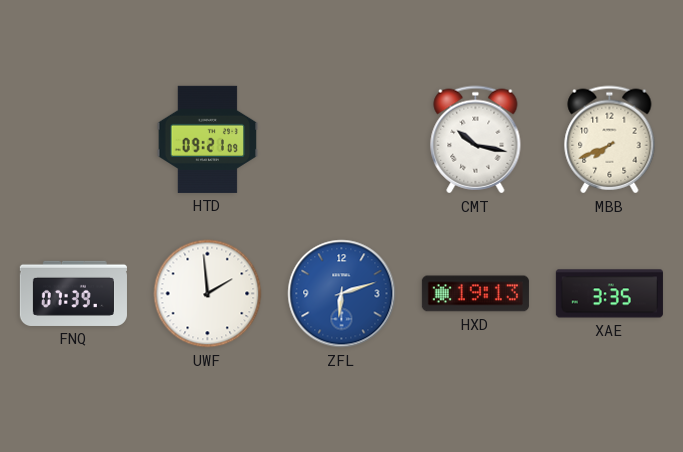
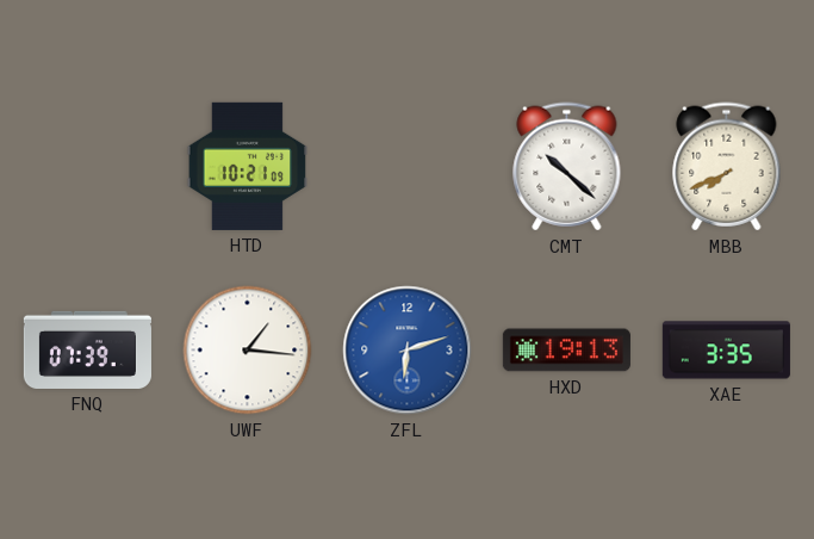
HTD: 09:21 -> 10:21
CMT: 10:17 -> 10:22
UWF: 1:59 -> 1:16
